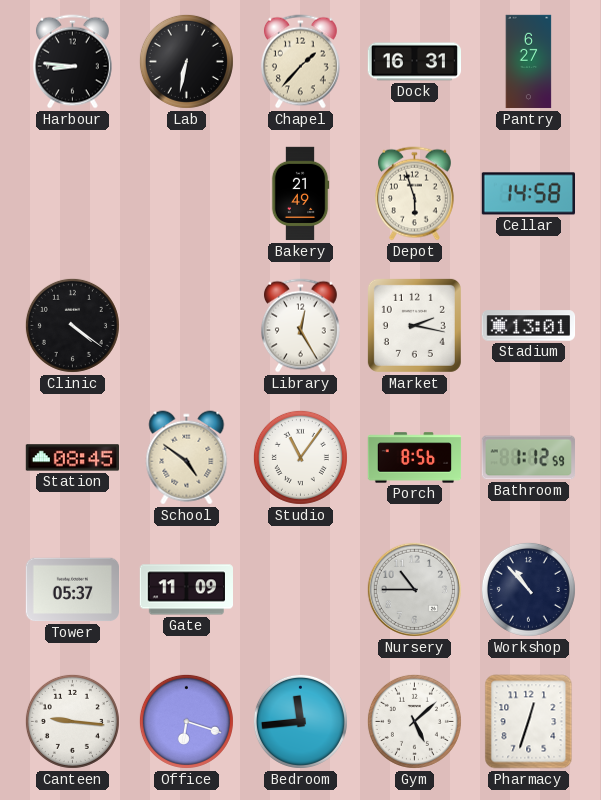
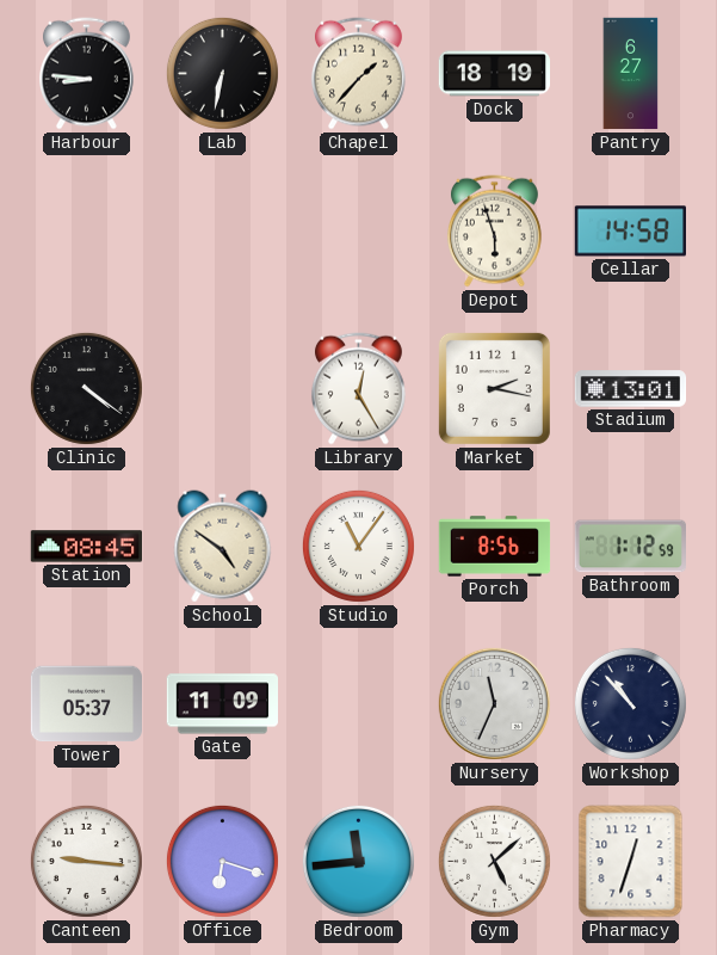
Dock: 16:31 -> 18:19
Bakery: 21:49 -> none
Nursery: 10:45 -> 11:34
